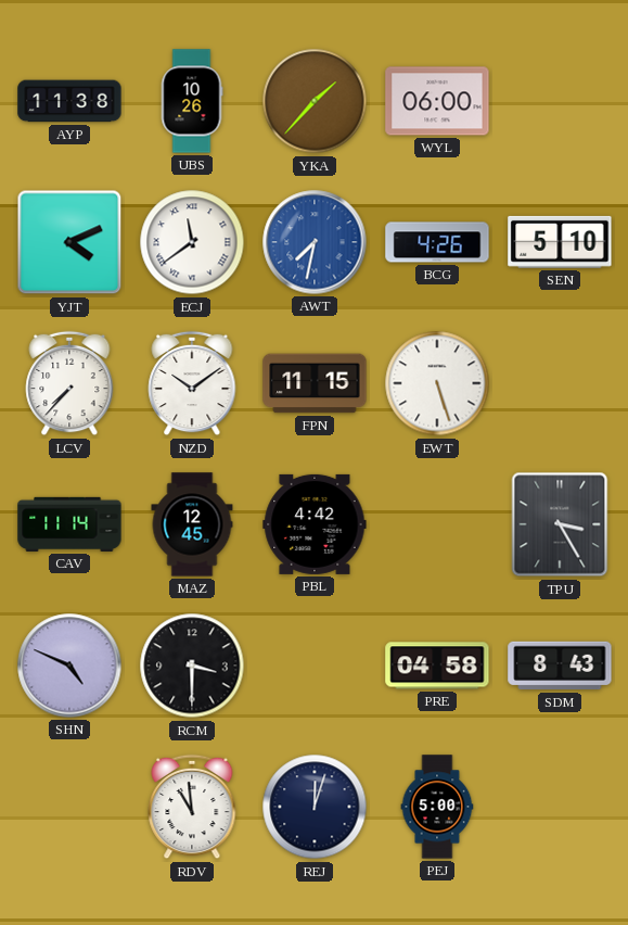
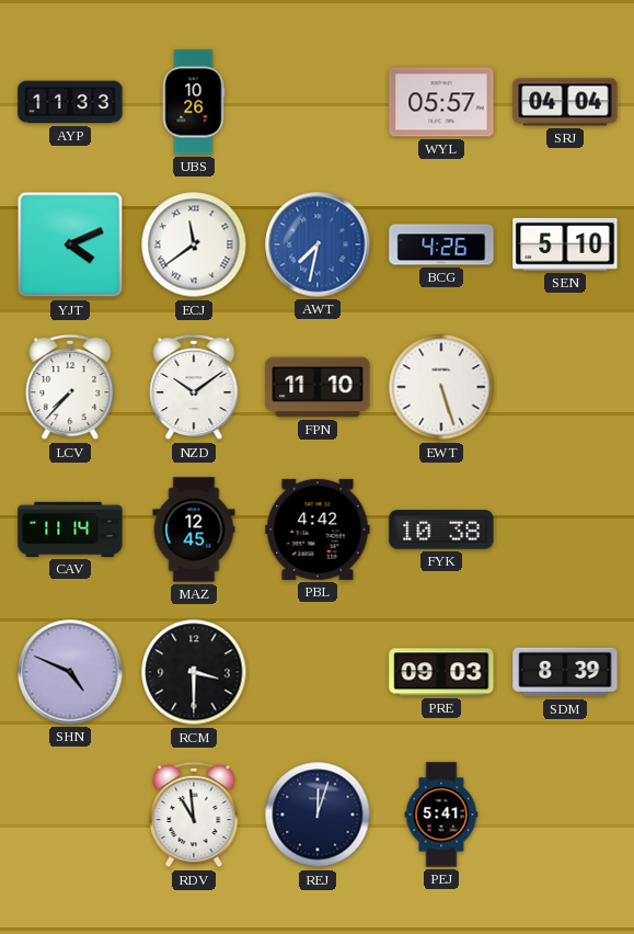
AYP: 11:38 -> 11:33
YKA: 1:37 -> none
WYL: 06:00 -> 05:57
SRJ: none -> 04:04
FPN: 11:15 -> 11:10
FYK: none -> 10:38
TPU: 3:25 -> none
PRE: 04:58 -> 09:03
SDM: 8:43 -> 8:39
PEJ: 5:00 -> 5:41
